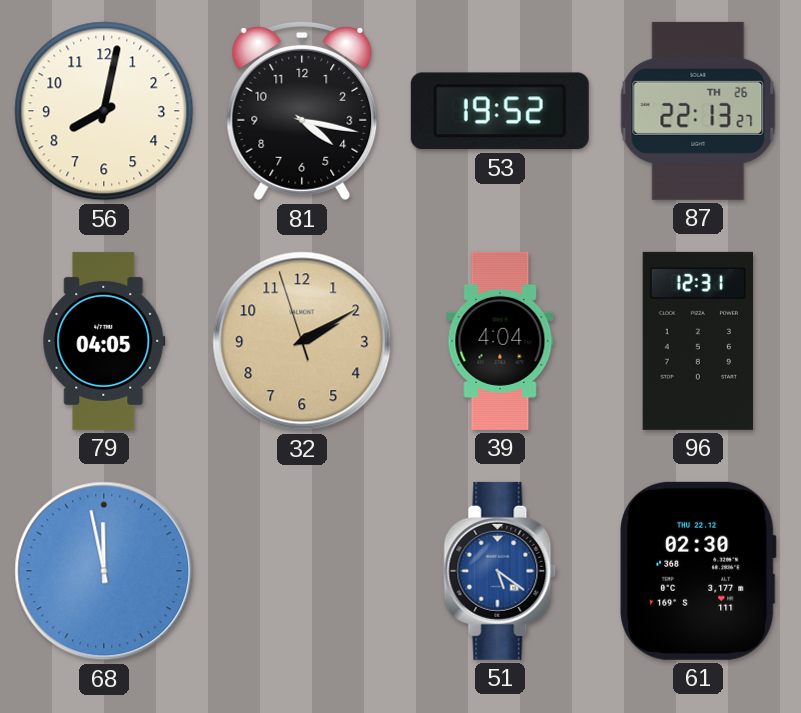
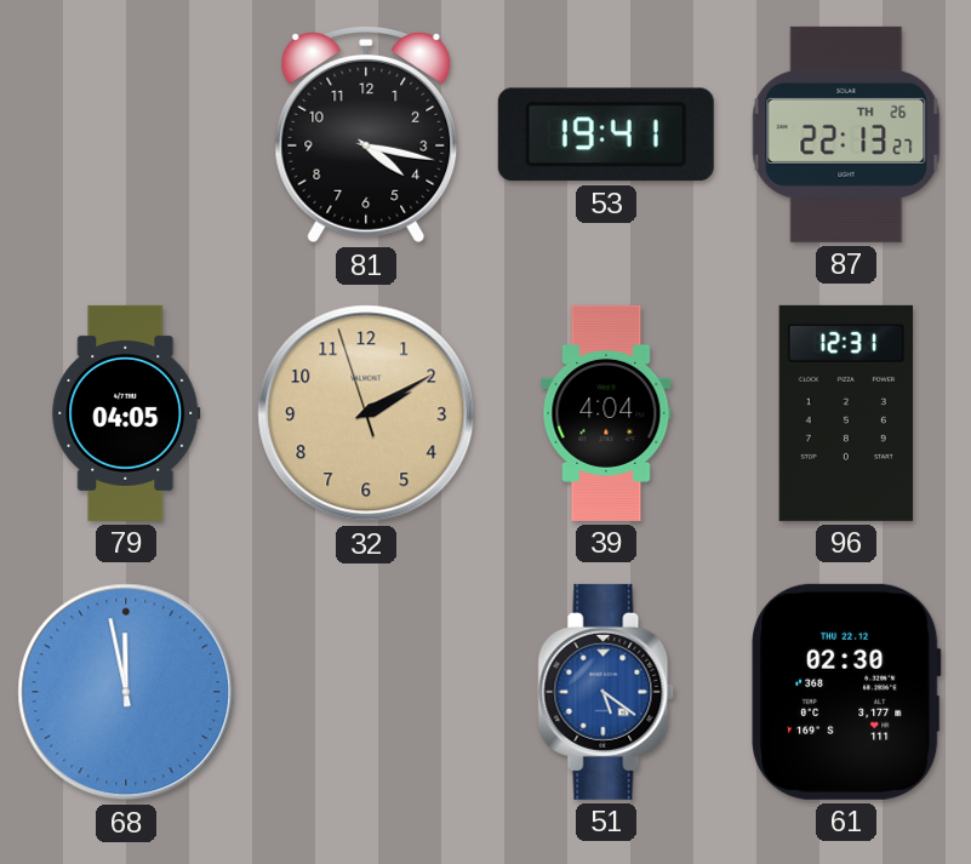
56: 8:02 -> none
53: 19:52 -> 19:41
